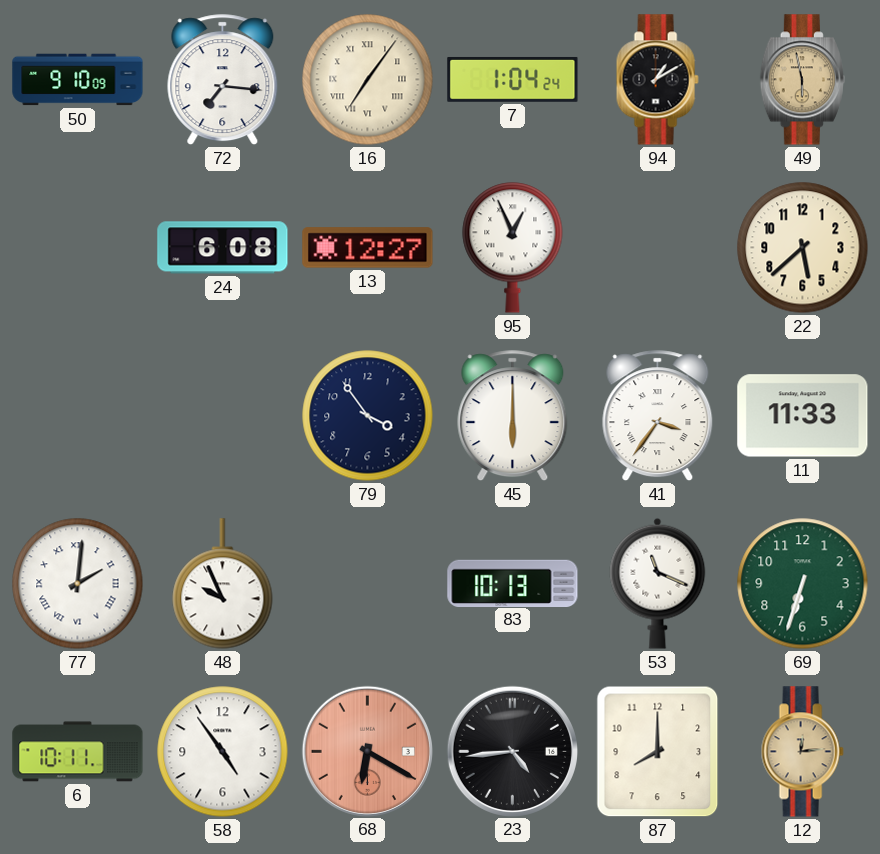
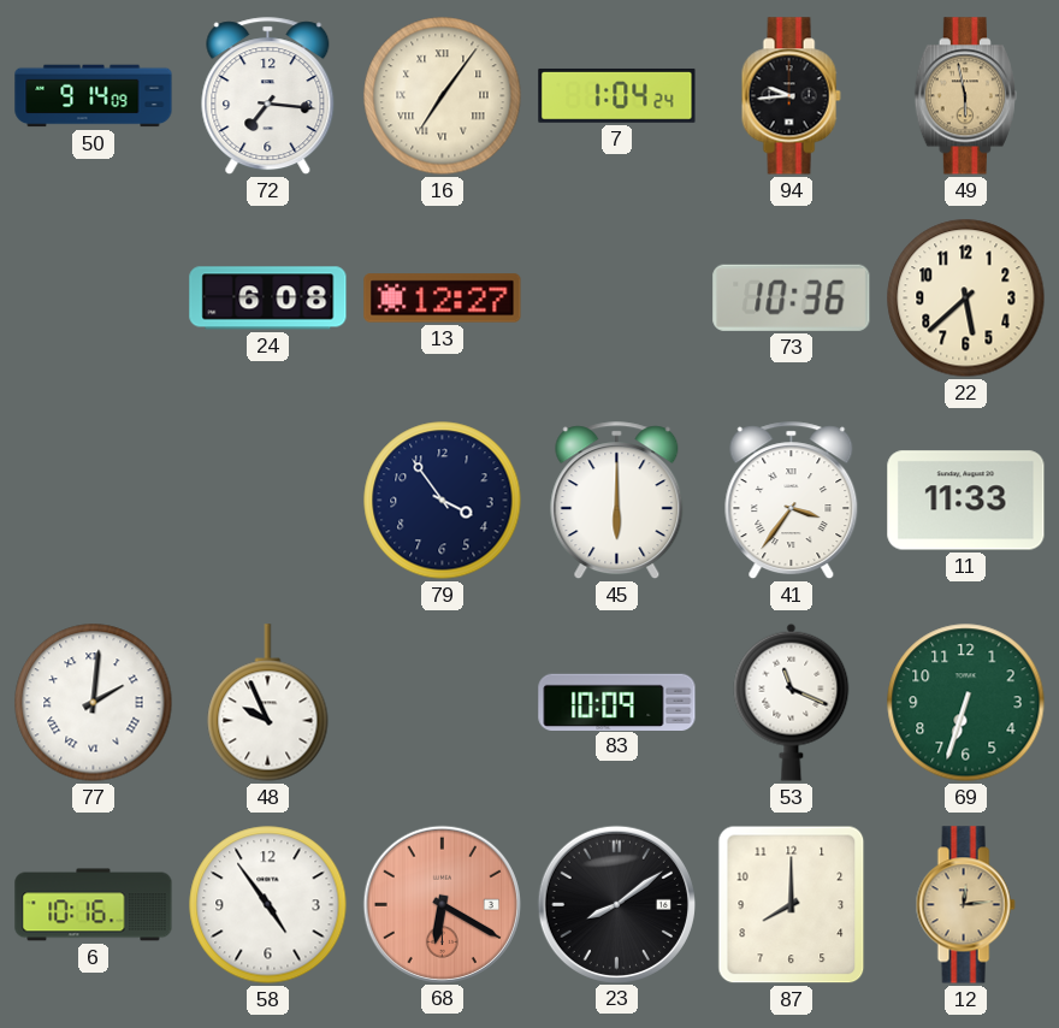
50: 9:10 -> 9:14
94: 1:10 -> 9:44
95: 12:56 -> none
73: none -> 10:36
83: 10:13 -> 10:09
6: 10:11 -> 10:16
23: 4:44 -> 8:09
